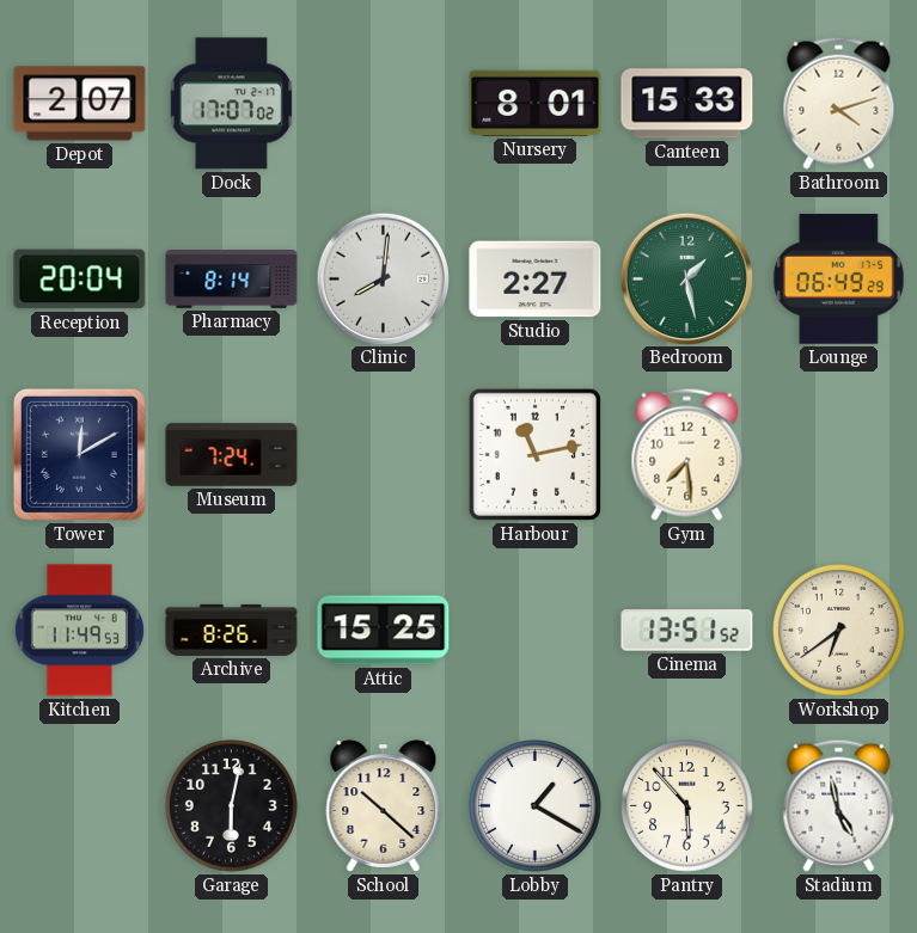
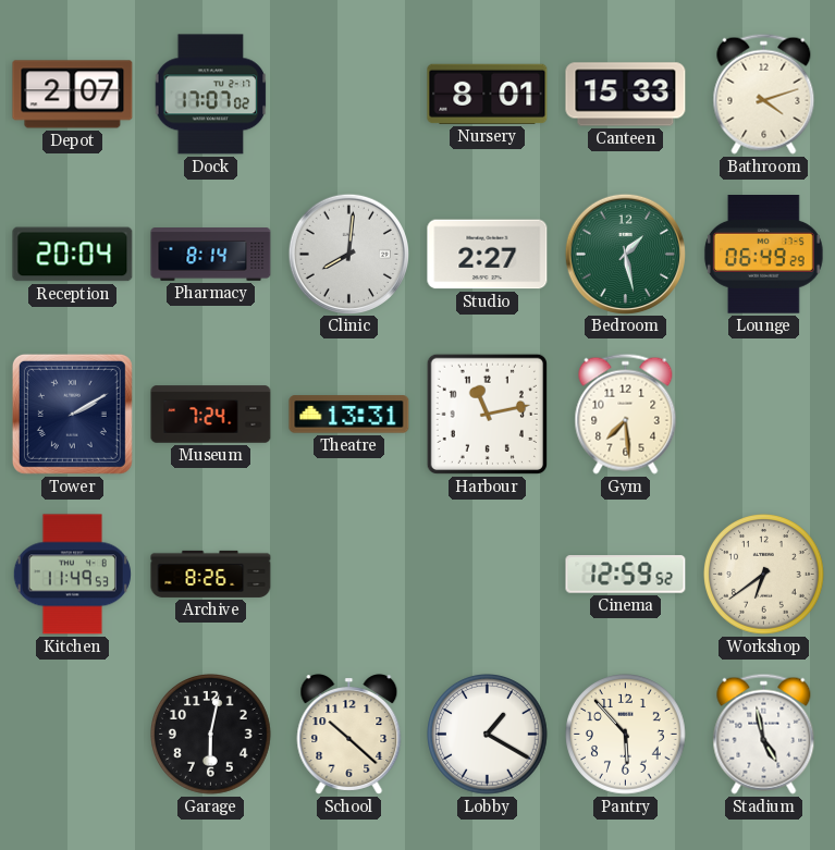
Tower: 12:10 -> 2:10
Theatre: none -> 13:31
Attic: 15:25 -> none
Cinema: 13:51 -> 12:59
